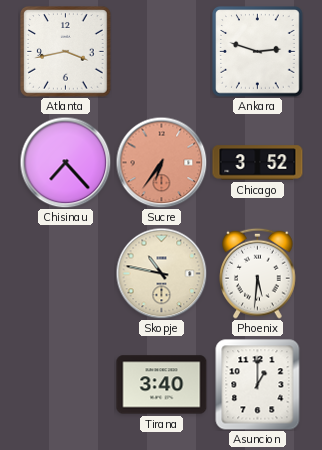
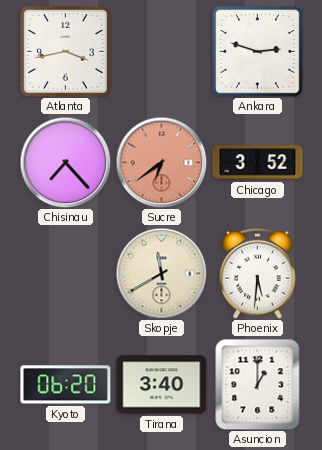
Sucre: 6:36 -> 6:39
Skopje: 10:47 -> 11:40
Kyoto: none -> 06:20
